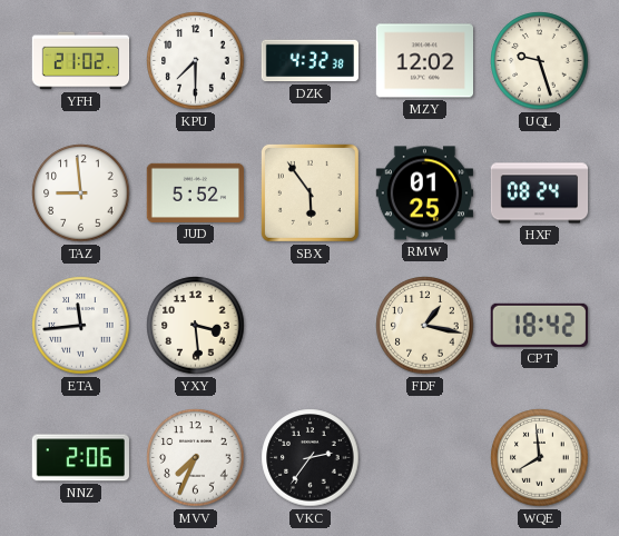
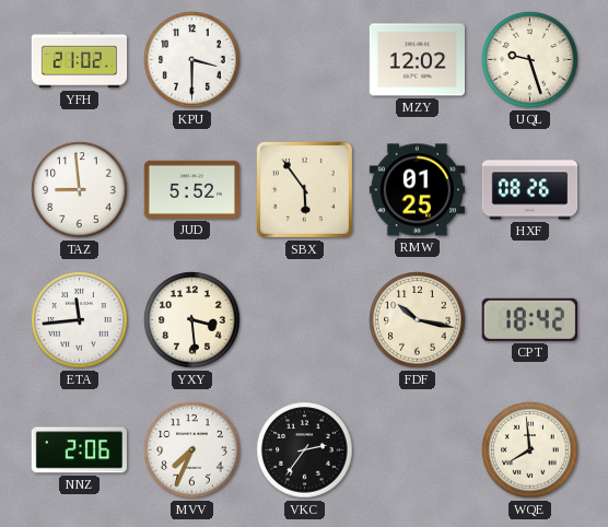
KPU: 7:30 -> 3:30
DZK: 4:32 -> none
HXF: 08:24 -> 08:26
FDF: 1:17 -> 10:17
